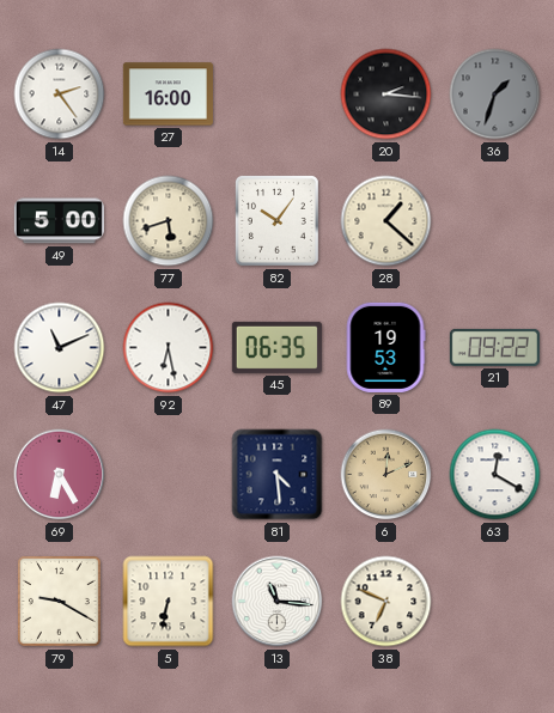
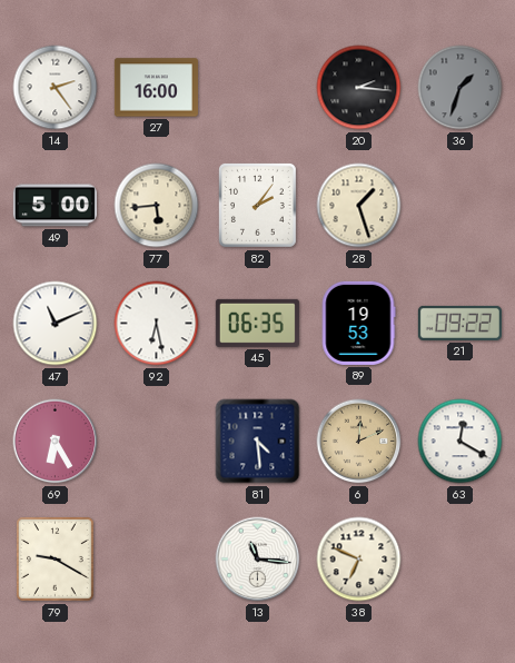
77: 5:42 -> 5:44
82: 10:06 -> 2:06
28: 1:22 -> 1:27
5: 6:32 -> none
